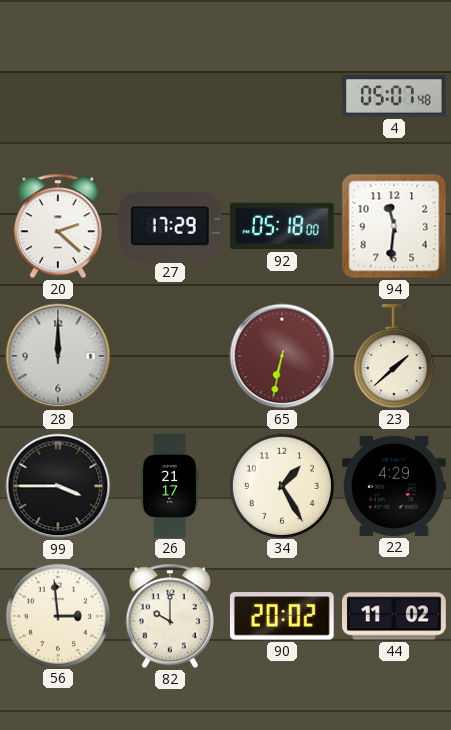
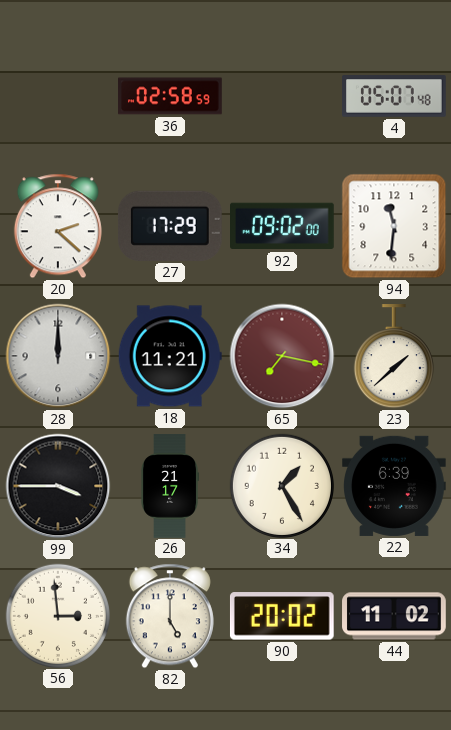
36: none -> 02:58
92: 05:18 -> 09:02
18: none -> 11:21
65: 6:32 -> 7:17
22: 4:29 -> 6:39
82: 10:00 -> 5:00
